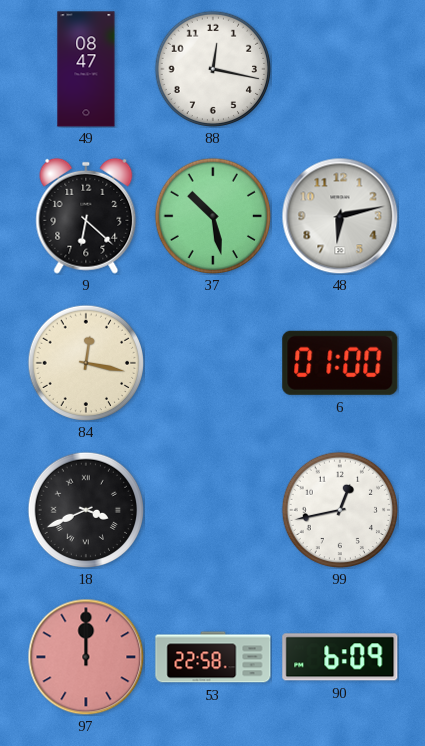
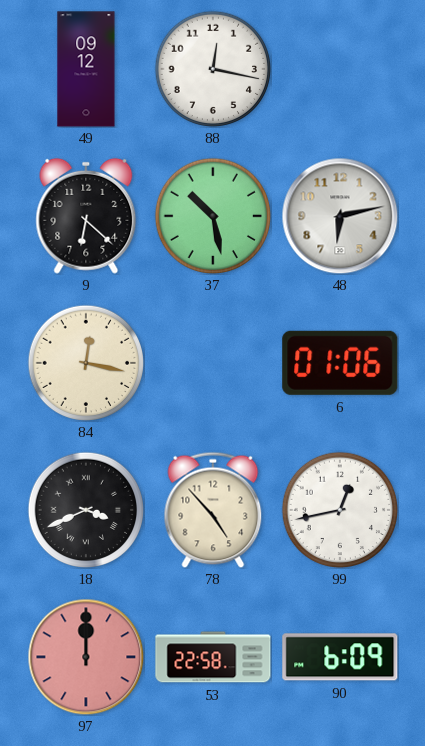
49: 08:47 -> 09:12
6: 01:00 -> 01:06
78: none -> 4:53
